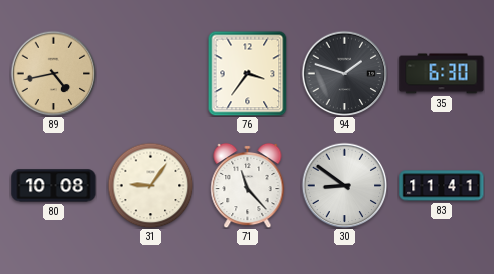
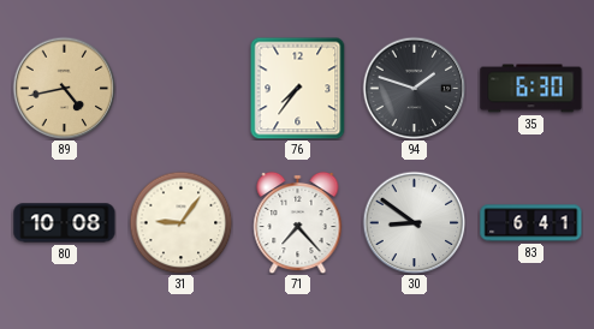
76: 3:36 -> 7:36
71: 11:23 -> 7:23
83: 11:41 -> 6:41
